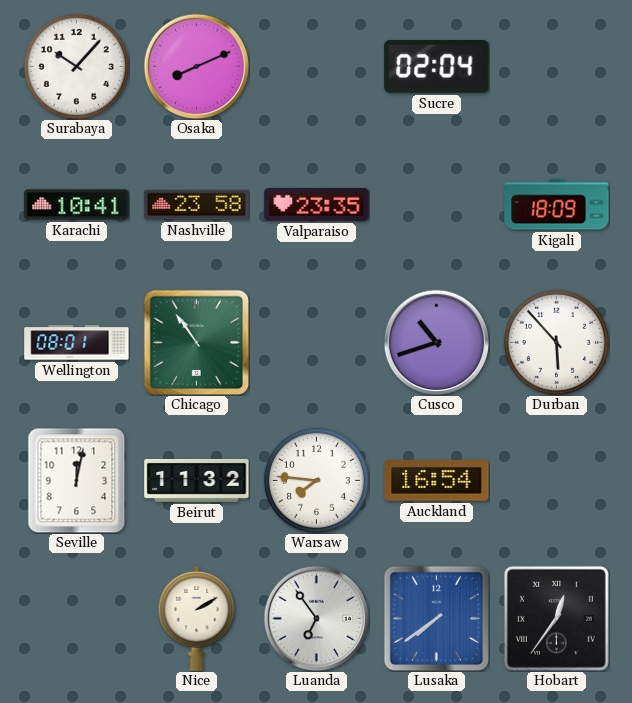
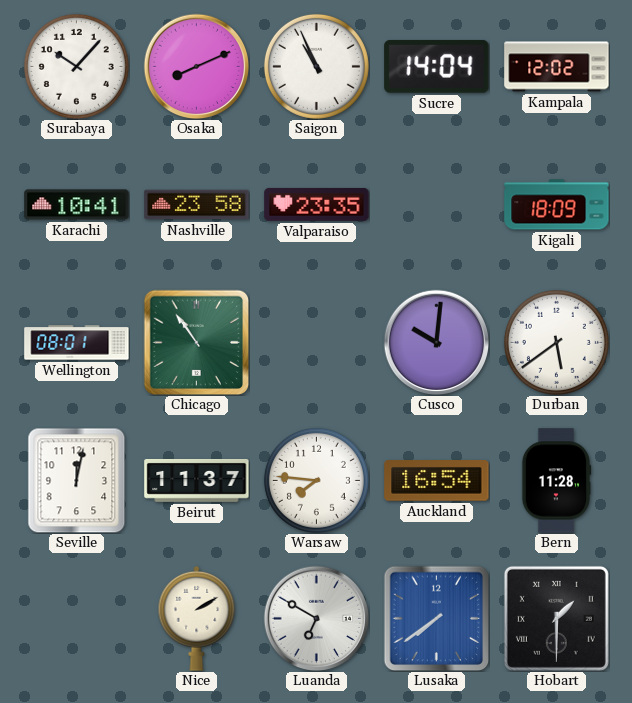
Saigon: none -> 10:56
Sucre: 02:04 -> 14:04
Kampala: none -> 12:02
Cusco: 10:42 -> 10:01
Durban: 5:53 -> 5:39
Beirut: 11:32 -> 11:37
Bern: none -> 11:28
Luanda: 6:54 -> 6:50
Hobart: 12:36 -> 1:30
